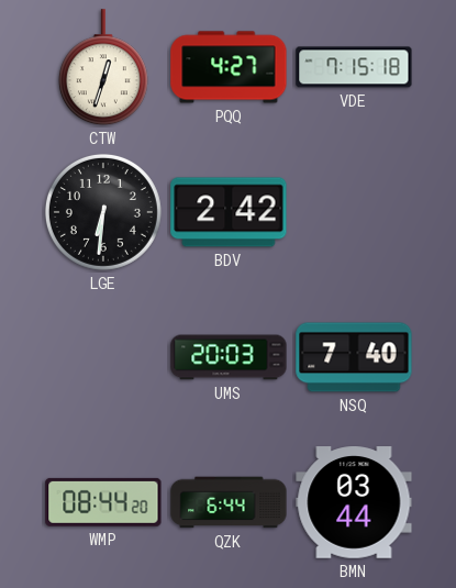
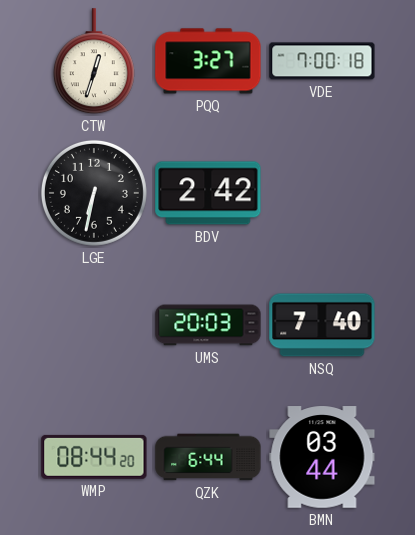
PQQ: 4:27 -> 3:27
VDE: 7:15 -> 7:00
LGE: 6:31 -> 6:32
